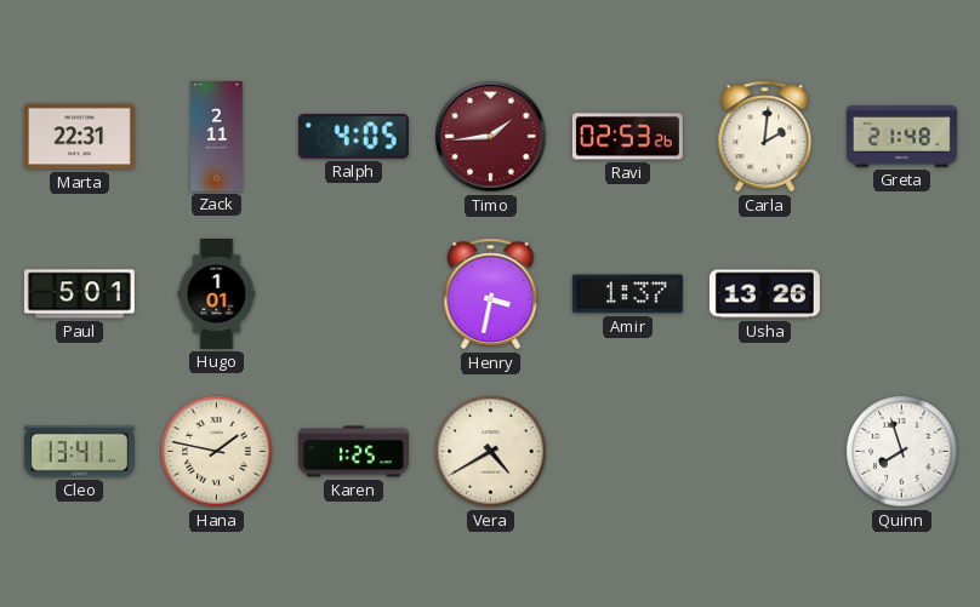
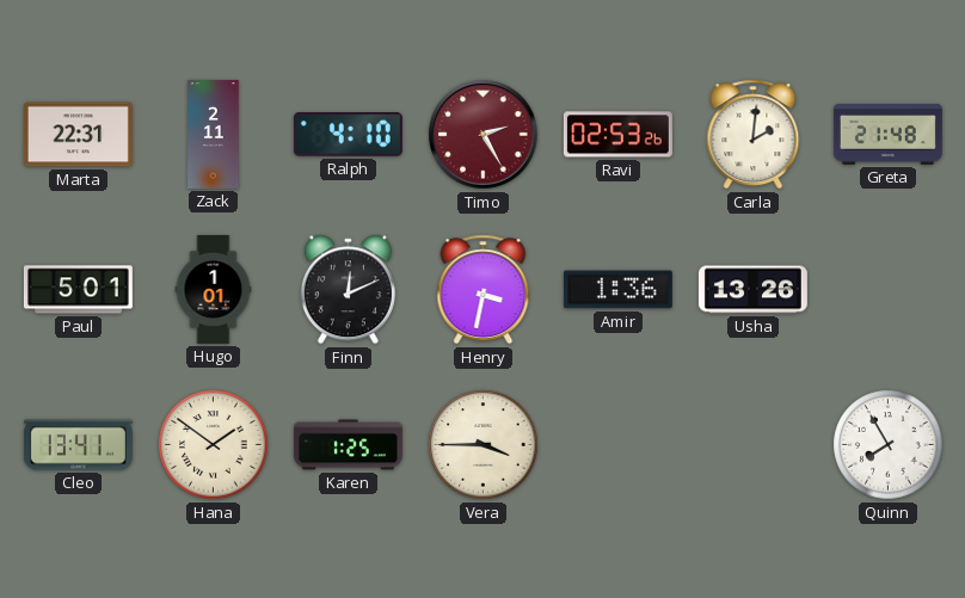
Ralph: 4:05 -> 4:10
Timo: 1:44 -> 2:25
Finn: none -> 12:11
Amir: 1:37 -> 1:36
Hana: 1:47 -> 1:51
Vera: 4:40 -> 3:45
Quinn: 7:57 -> 7:55
